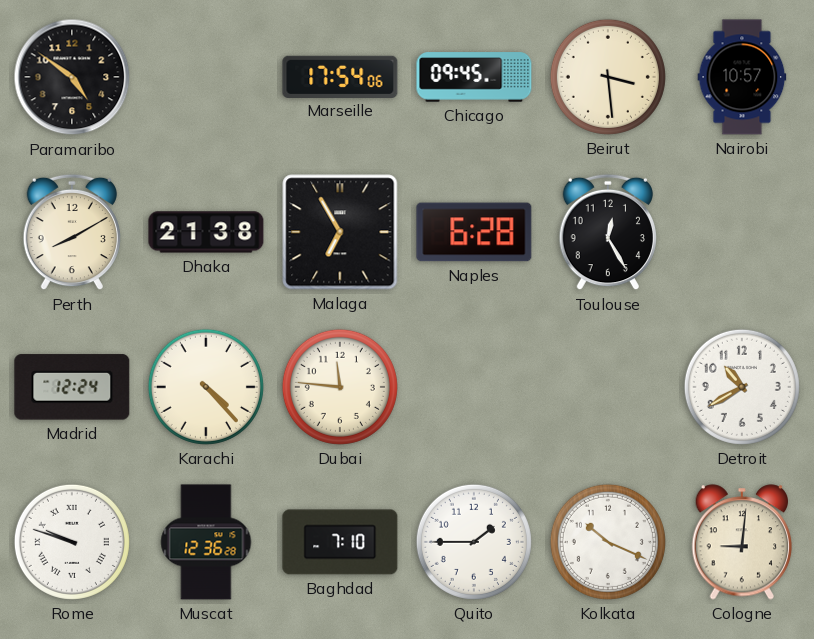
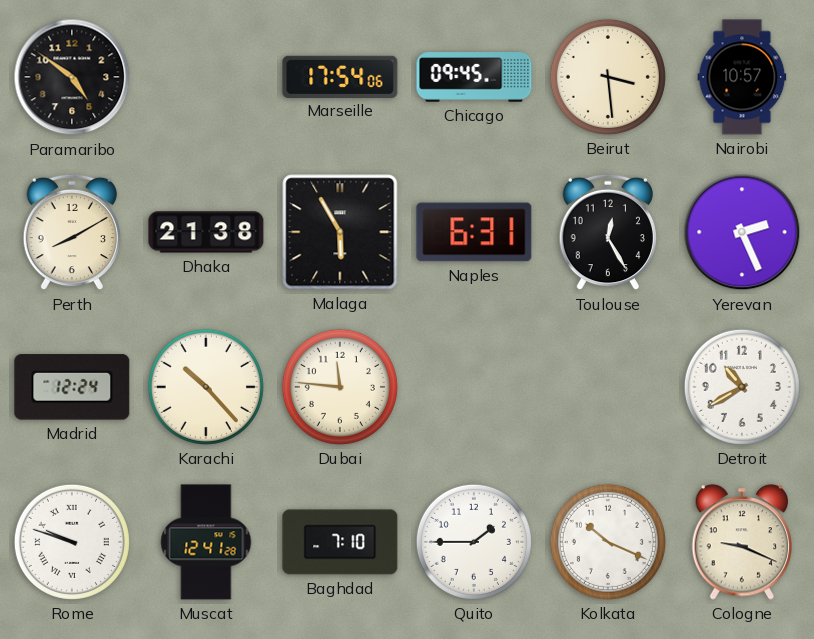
Malaga: 6:55 -> 5:55
Naples: 6:28 -> 6:31
Yerevan: none -> 2:26
Karachi: 4:23 -> 10:23
Muscat: 12:36 -> 12:41
Cologne: 9:01 -> 9:19
